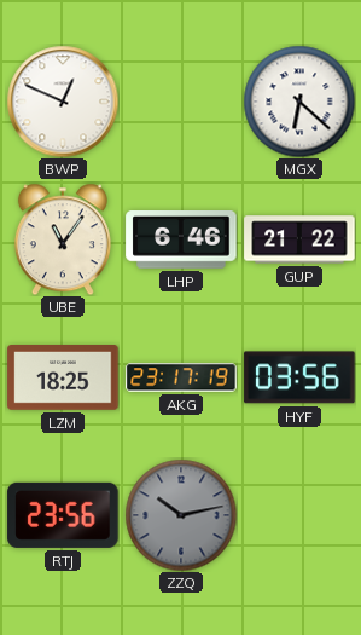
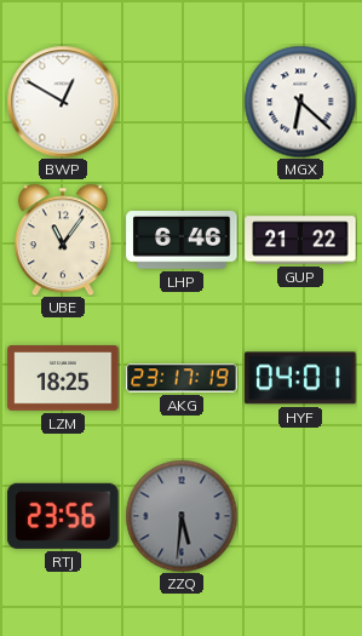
BWP: 12:49 -> 12:50
HYF: 03:56 -> 04:01
ZZQ: 10:13 -> 5:31
